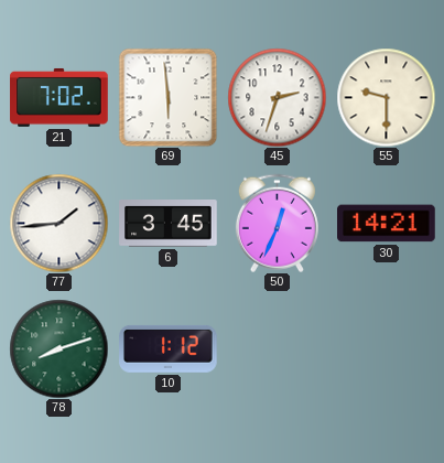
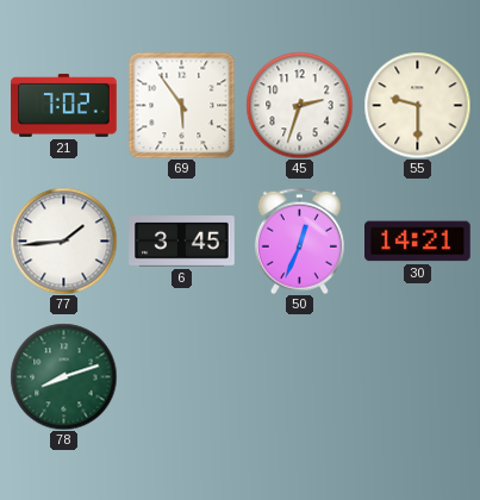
69: 5:59 -> 5:54
10: 1:12 -> none
